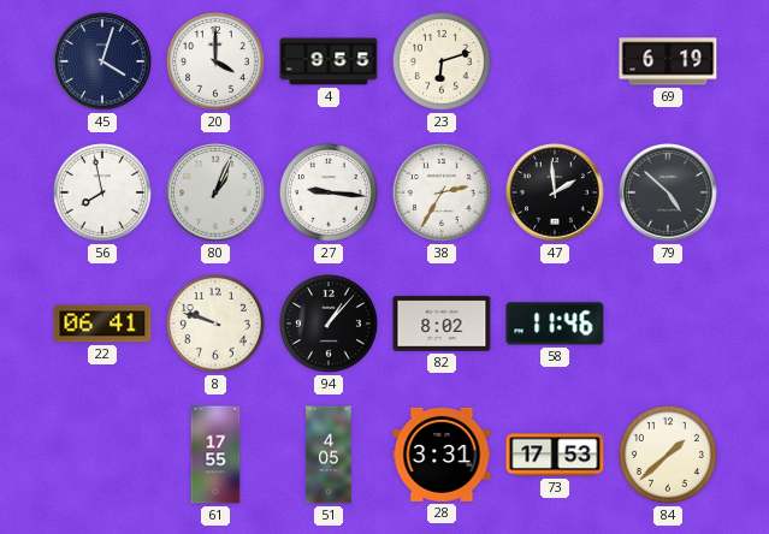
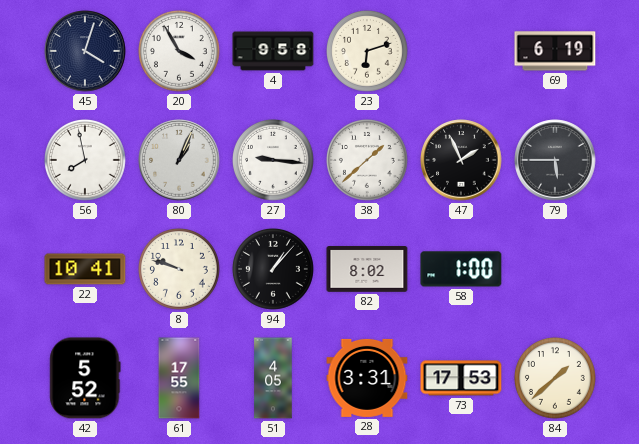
20: 4:00 -> 3:55
4: 9:55 -> 9:58
38: 2:35 -> 1:38
47: 1:59 -> 1:56
79: 4:52 -> 5:45
22: 06:41 -> 10:41
58: 11:46 -> 1:00
42: none -> 5:52
